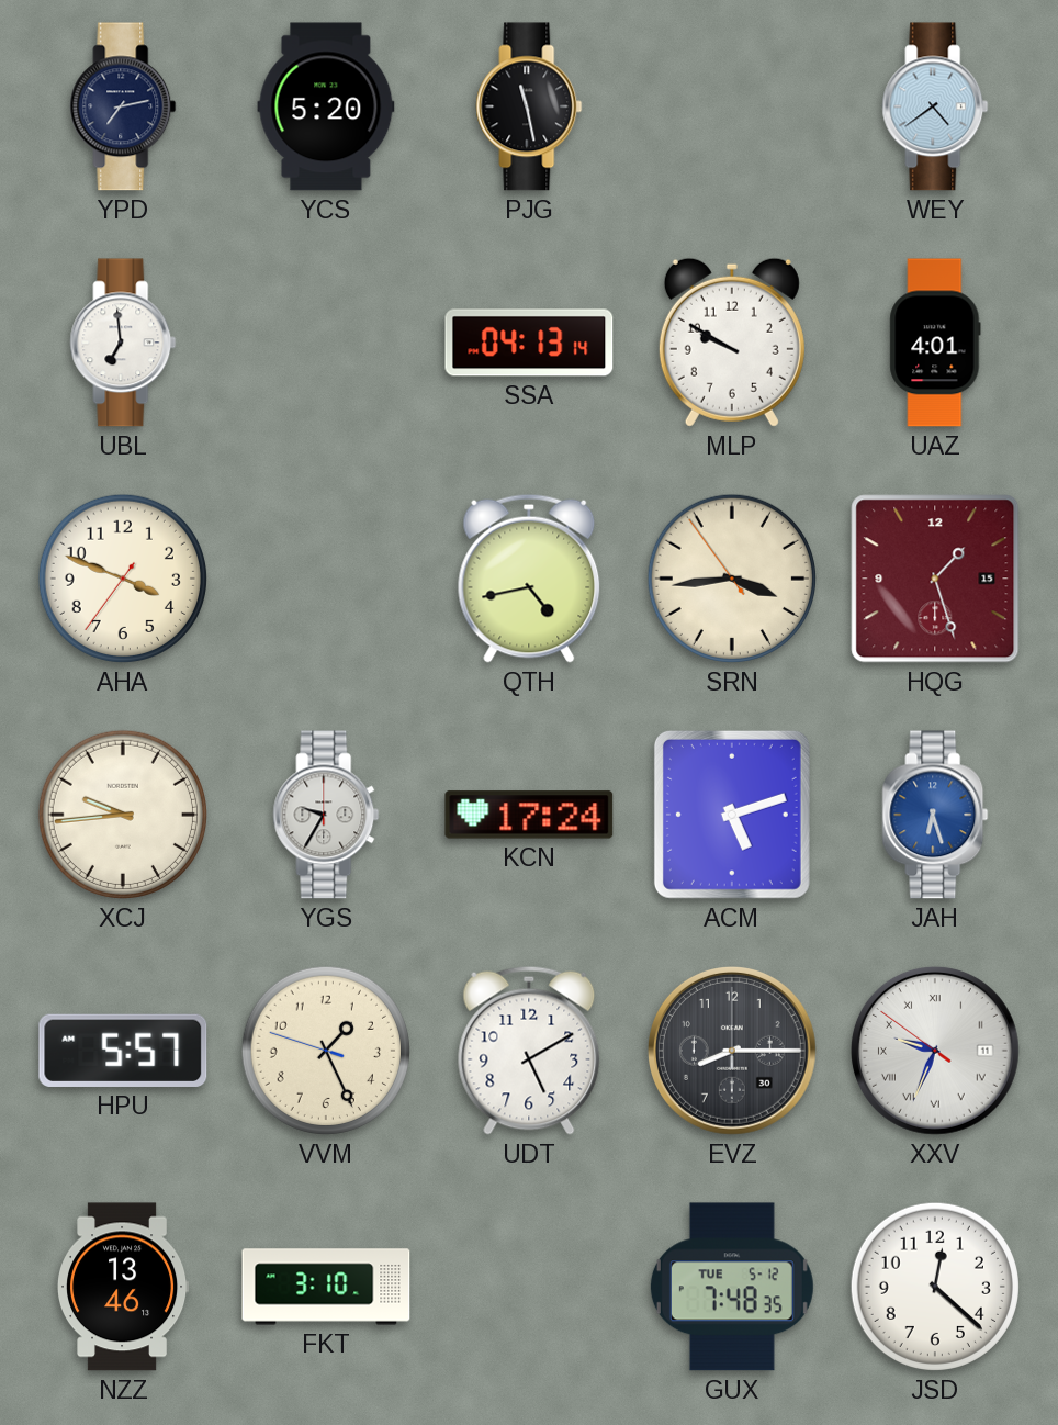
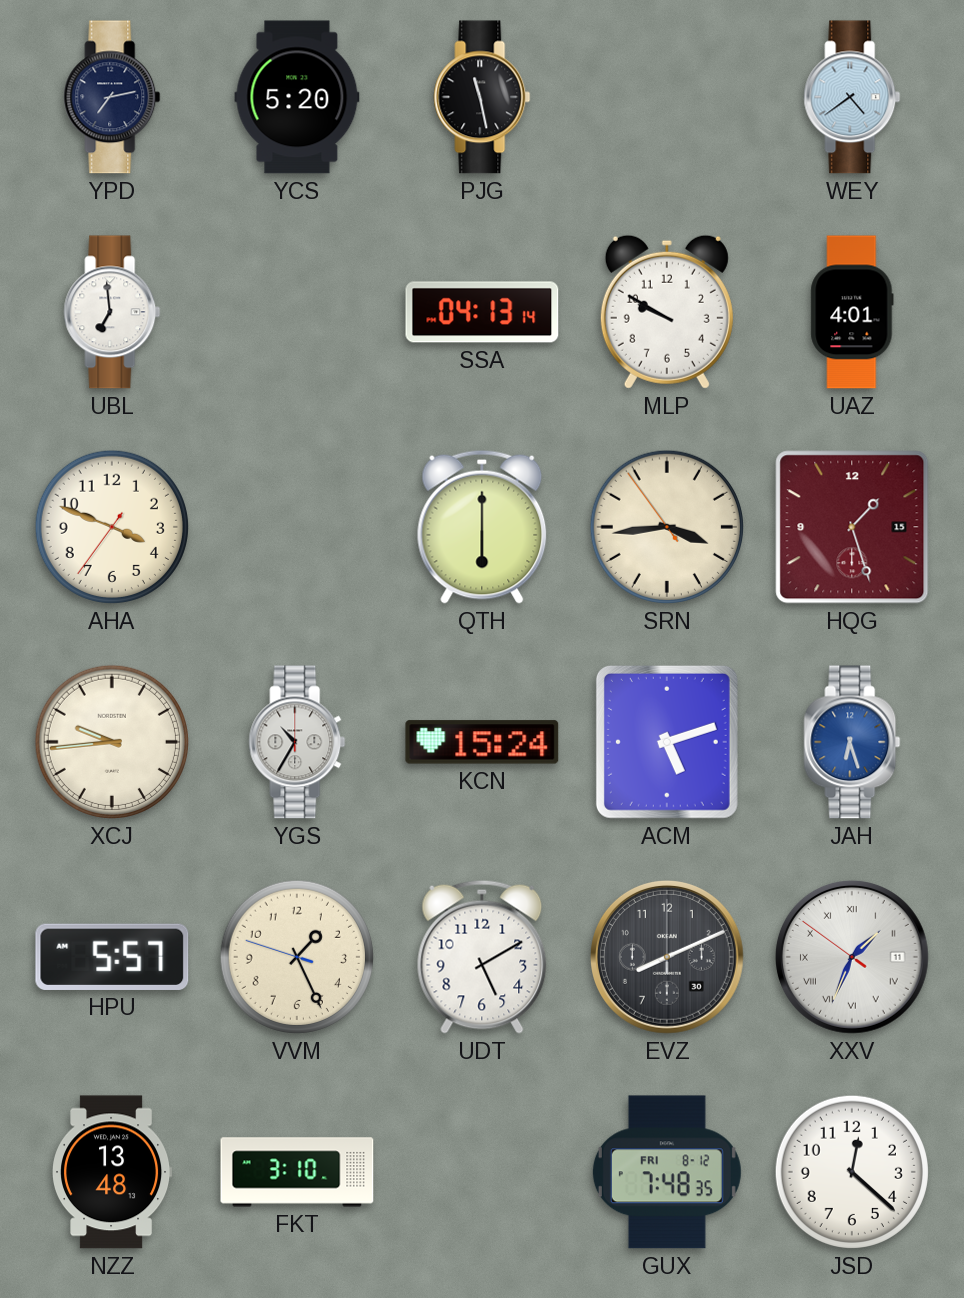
QTH: 4:43 -> 6:00
YGS: 9:35 -> 10:35
KCN: 17:24 -> 15:24
EVZ: 8:15 -> 8:11
XXV: 9:33 -> 1:33
NZZ: 13:46 -> 13:48
GUX date: TUE 5-12 -> FRI 8-12
